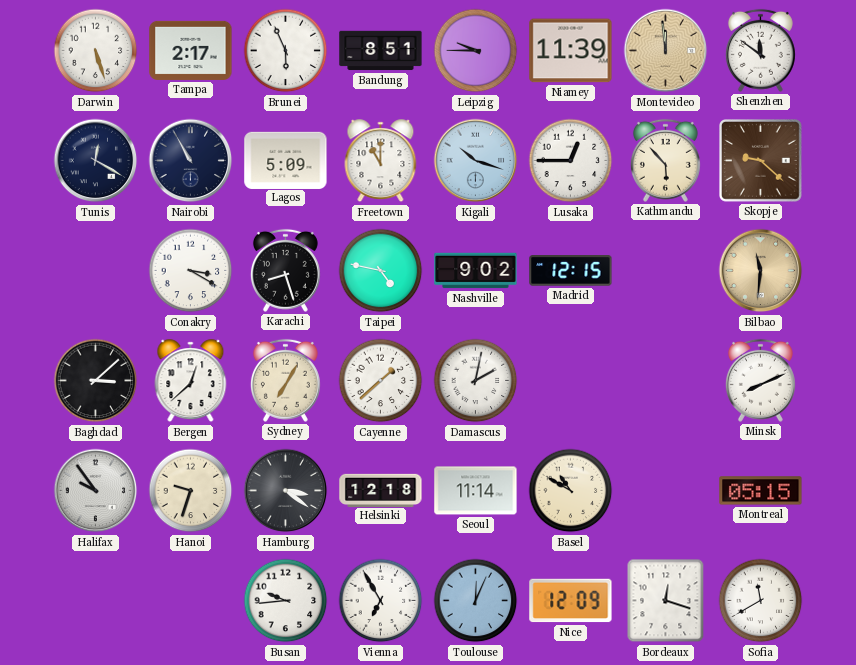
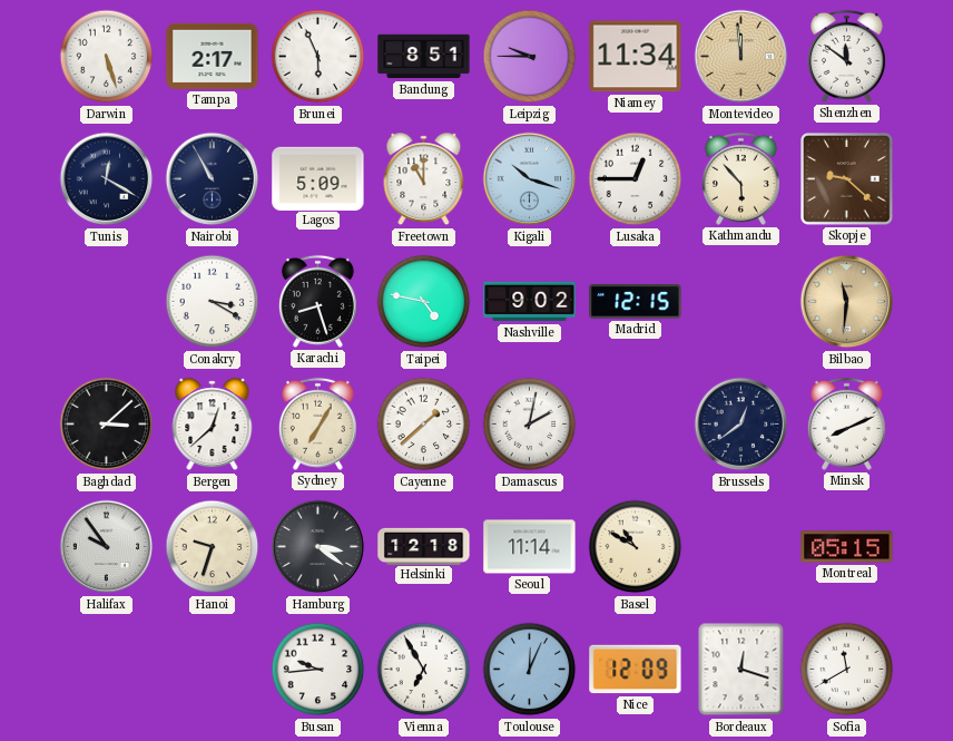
Niamey: 11:39 -> 11:34
Brussels: none -> 12:39
